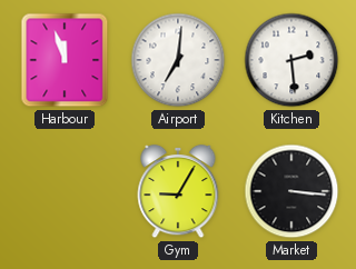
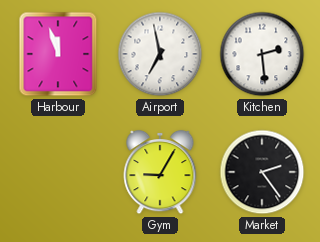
Airport: 7:01 -> 6:58
Market: 3:16 -> 2:24
